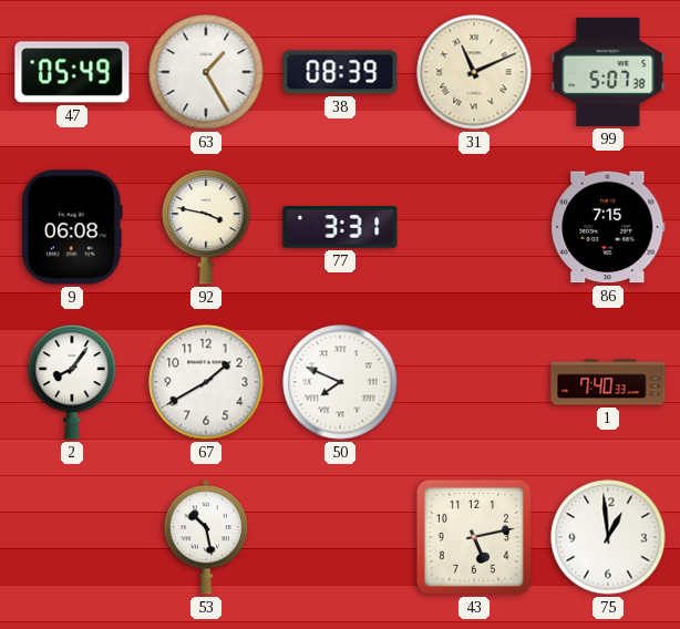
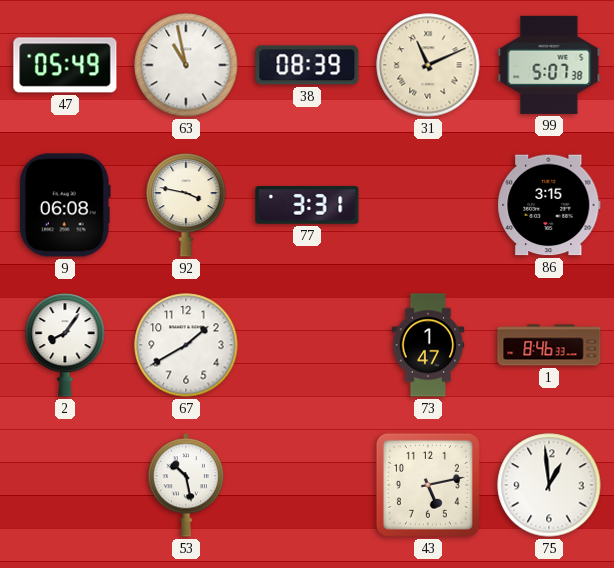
63: 1:25 -> 10:58
86: 7:15 -> 3:15
50: 7:49 -> none
73: none -> 1:47
1: 7:40 -> 8:46
